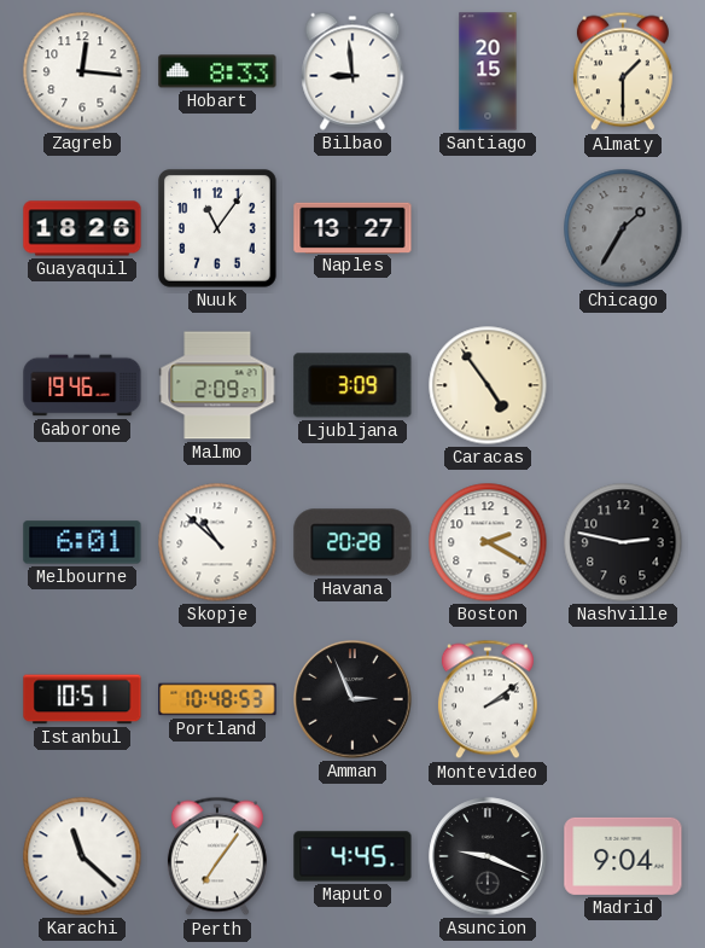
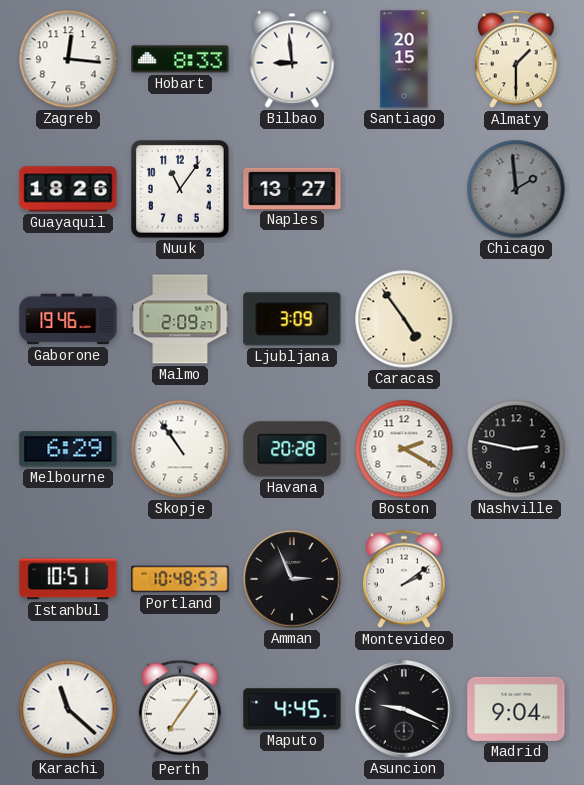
Chicago: 1:35 -> 1:59
Melbourne: 6:01 -> 6:29
Skopje: 10:52 -> 10:54
